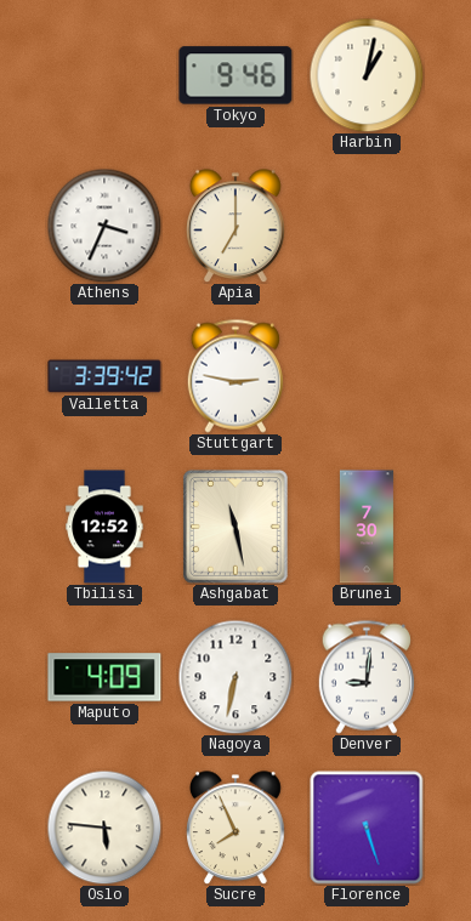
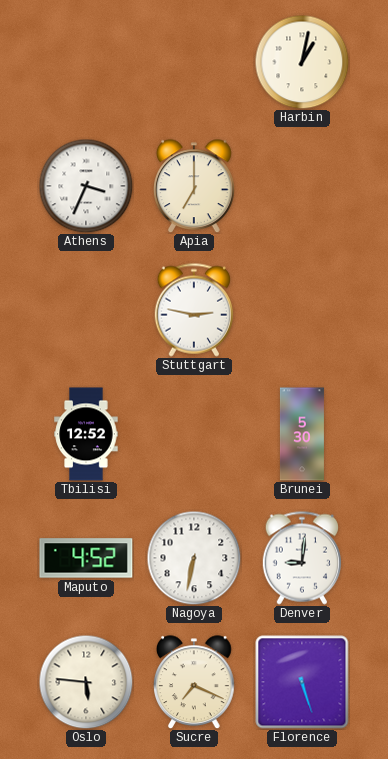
Tokyo: 9:46 -> none
Valletta: 3:39 -> none
Ashgabat: 11:28 -> none
Brunei: 7:30 -> 5:30
Maputo: 4:09 -> 4:52
Sucre: 7:56 -> 7:19
